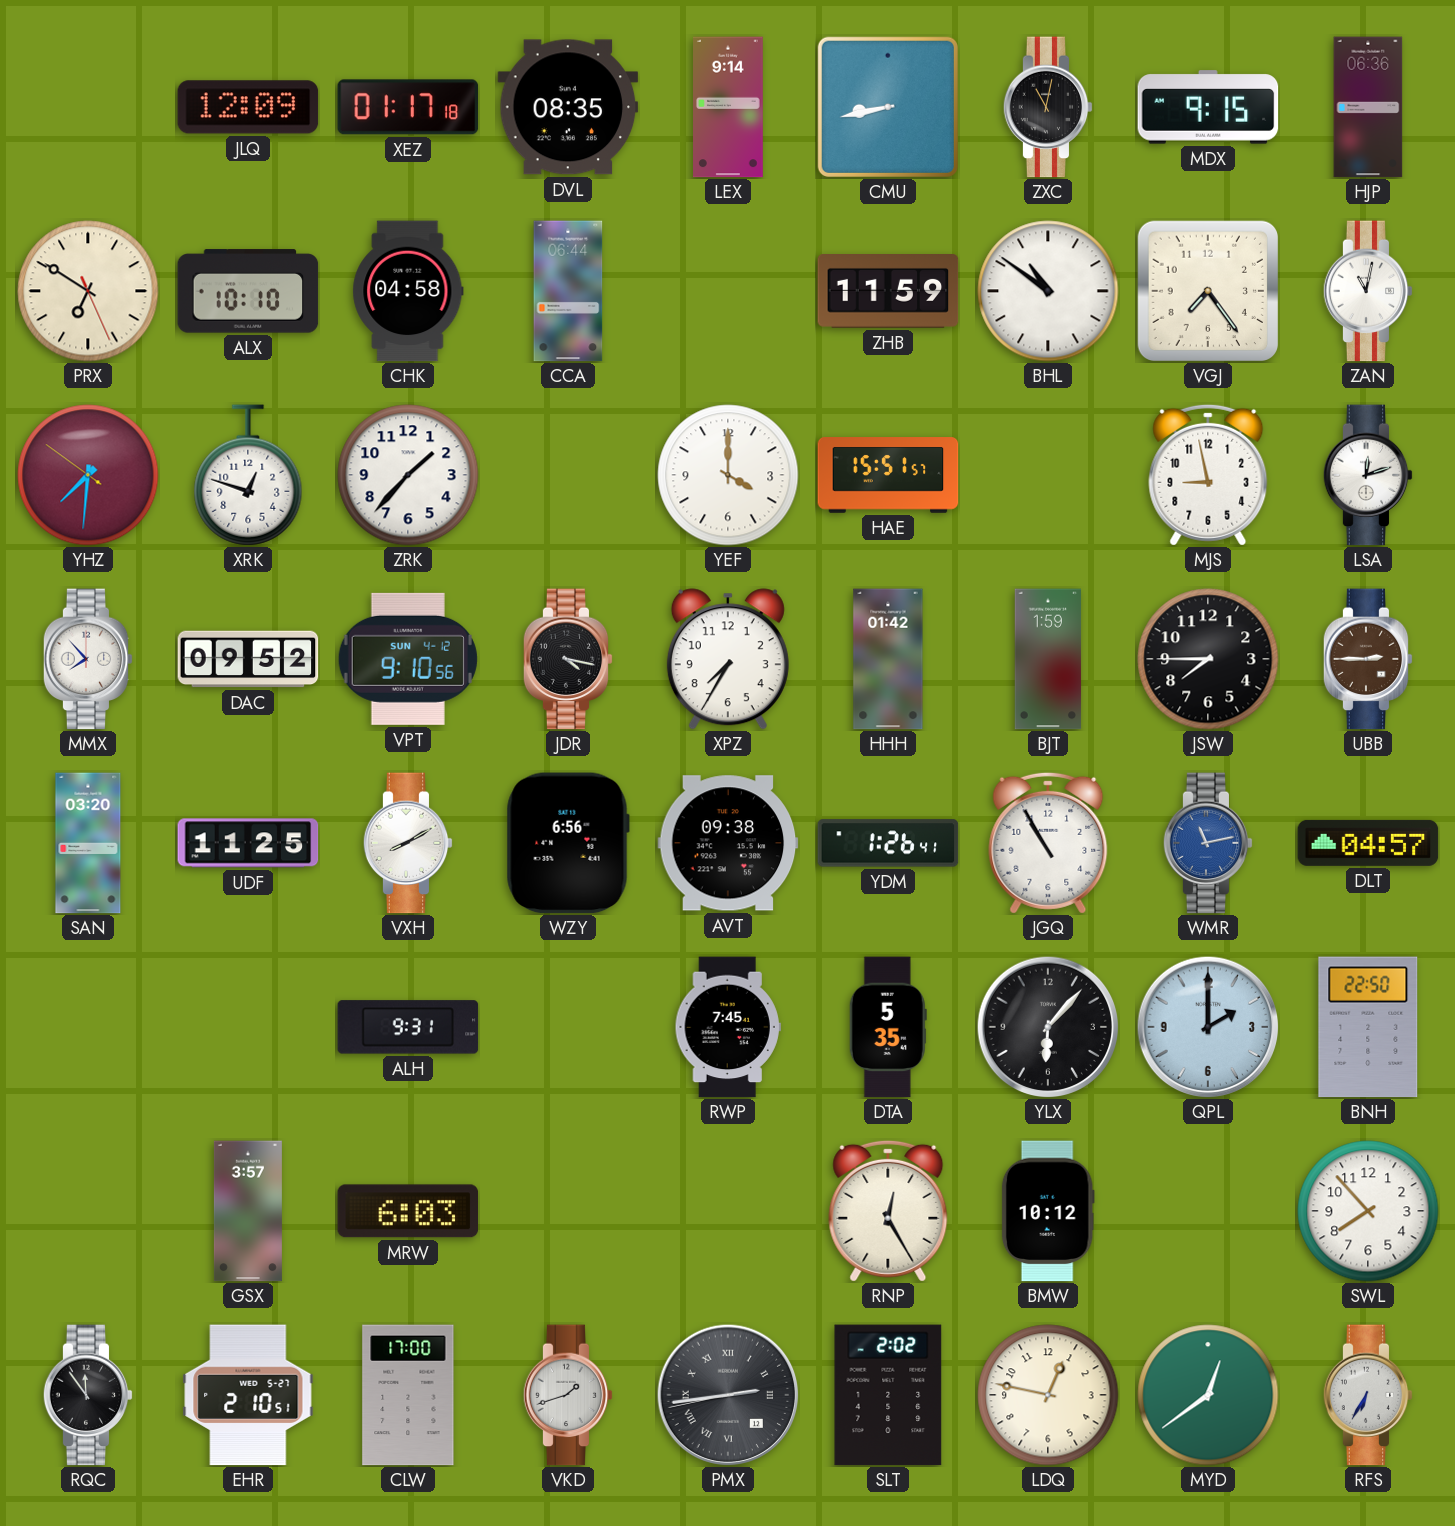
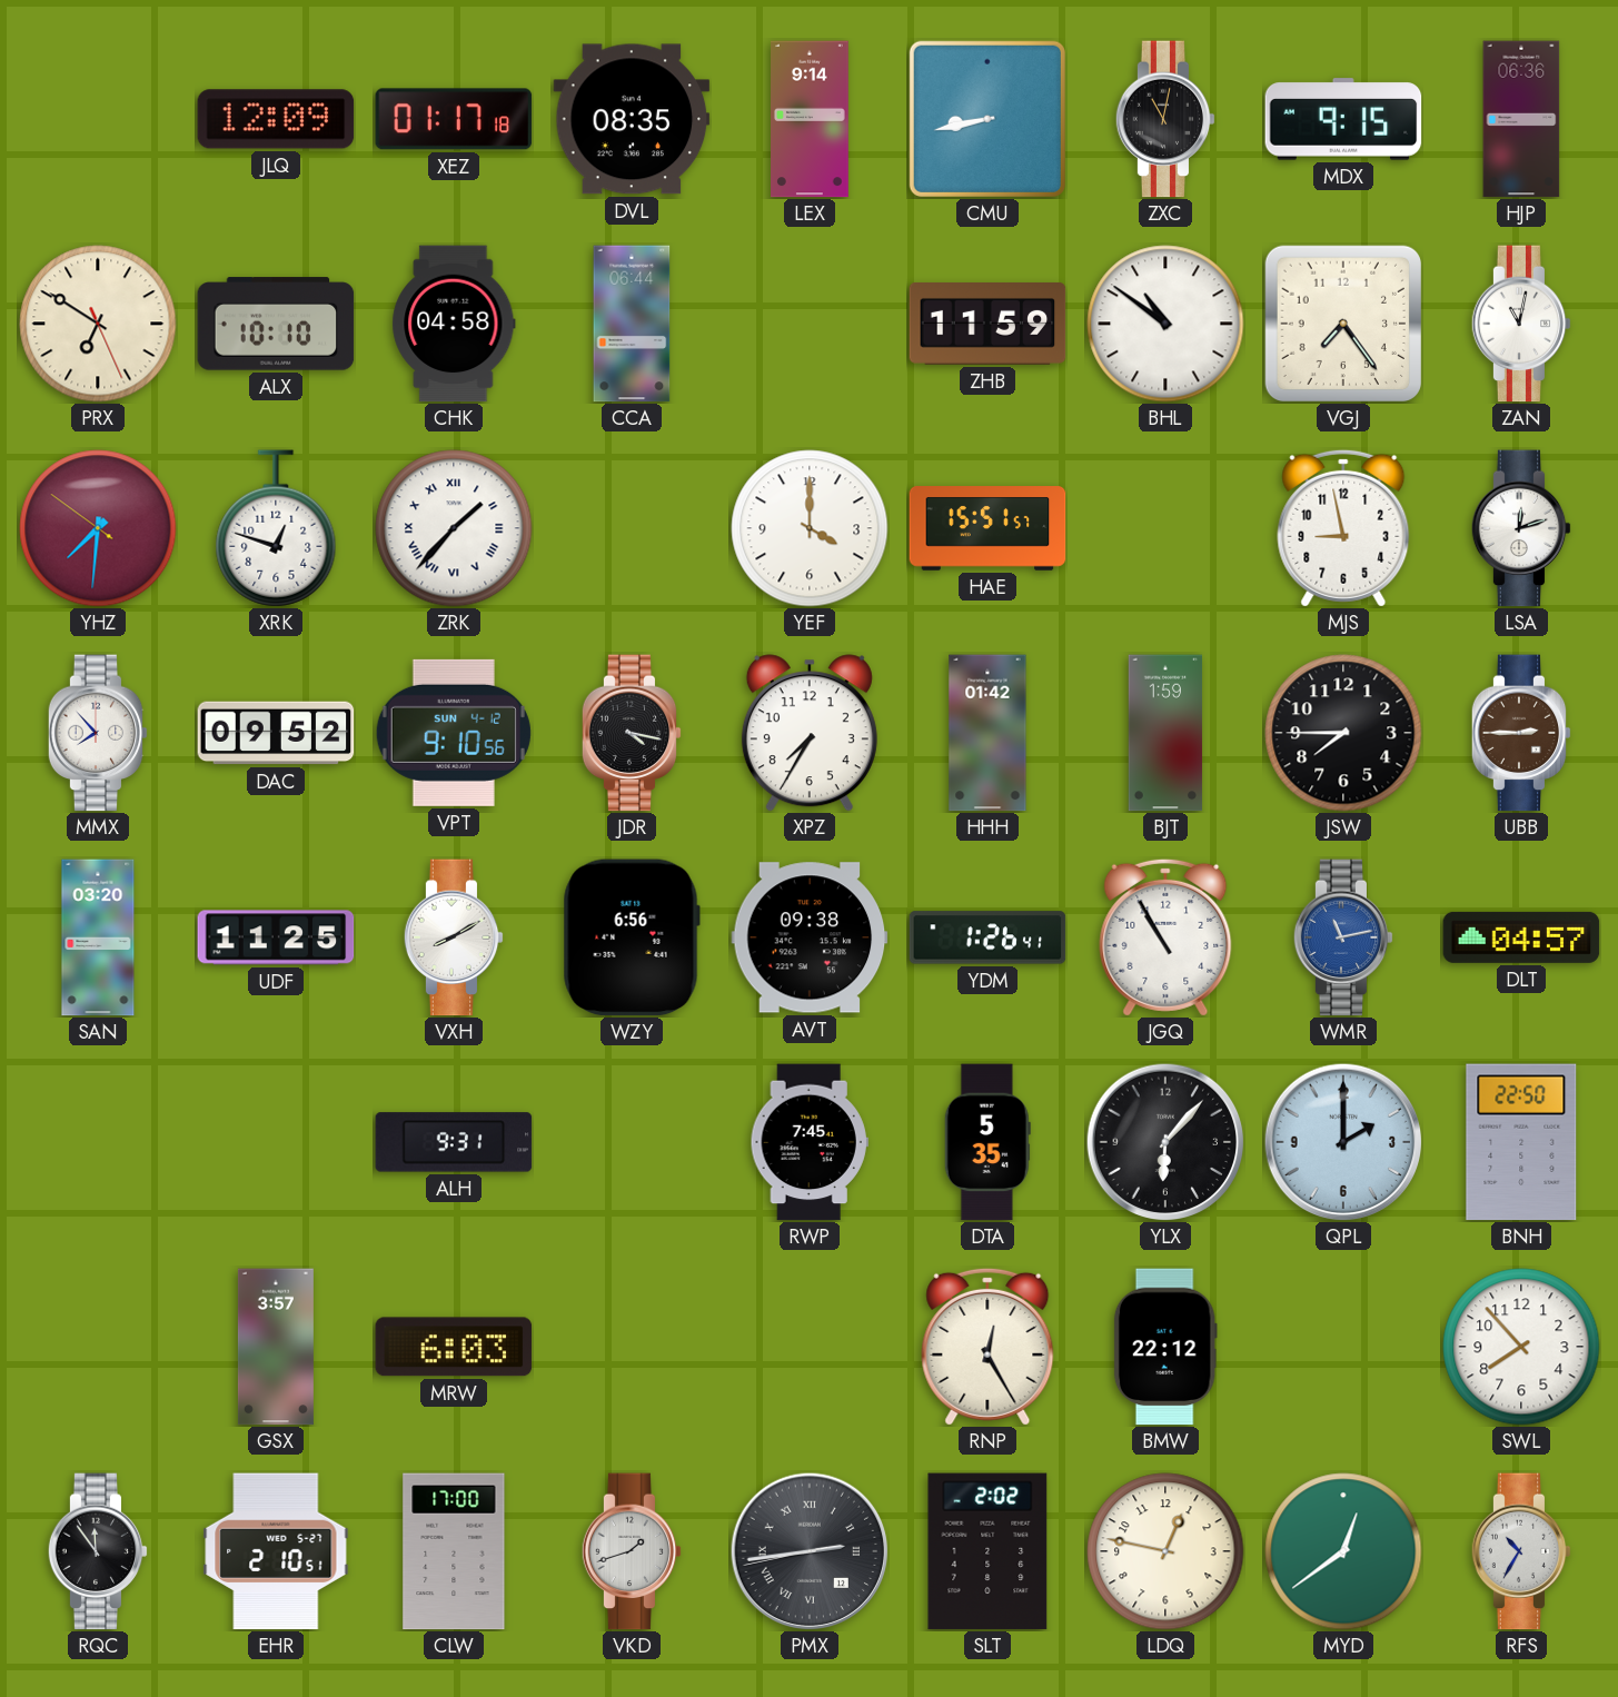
ZRK numerals: Arabic -> Roman
BMW: 10:12 -> 22:12
RFS: 6:35 -> 10:35
